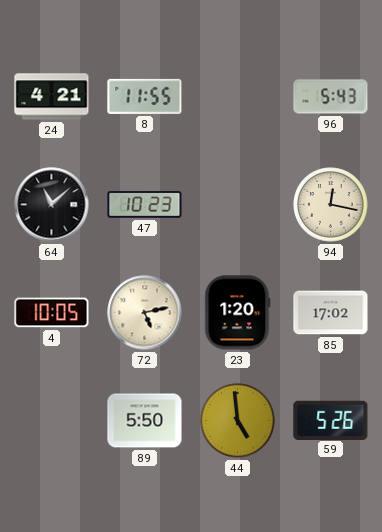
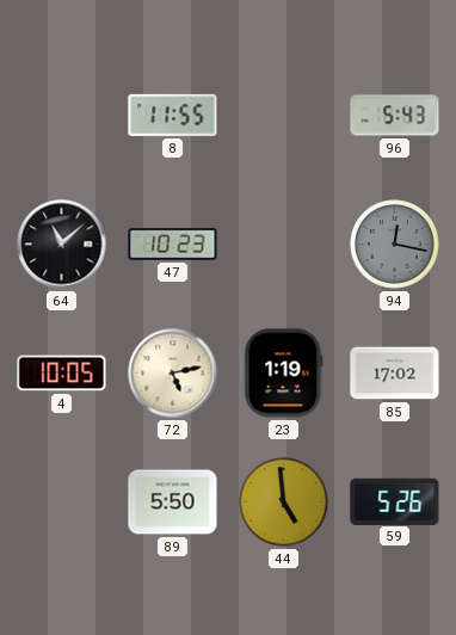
24: 4:21 -> none
94 dial: cream -> grey
23: 1:20 -> 1:19
